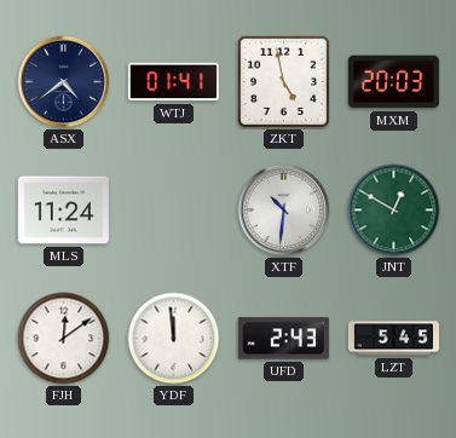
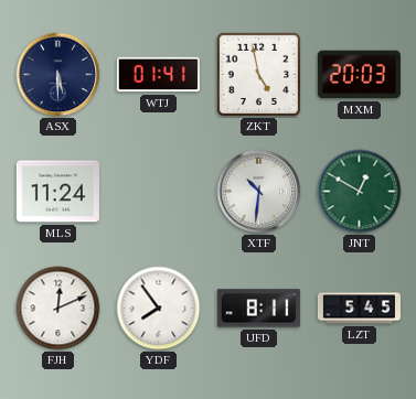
ASX: 4:39 -> 5:30
FJH: 12:09 -> 12:11
YDF: 11:59 -> 7:54
UFD: 2:43 -> 8:11
